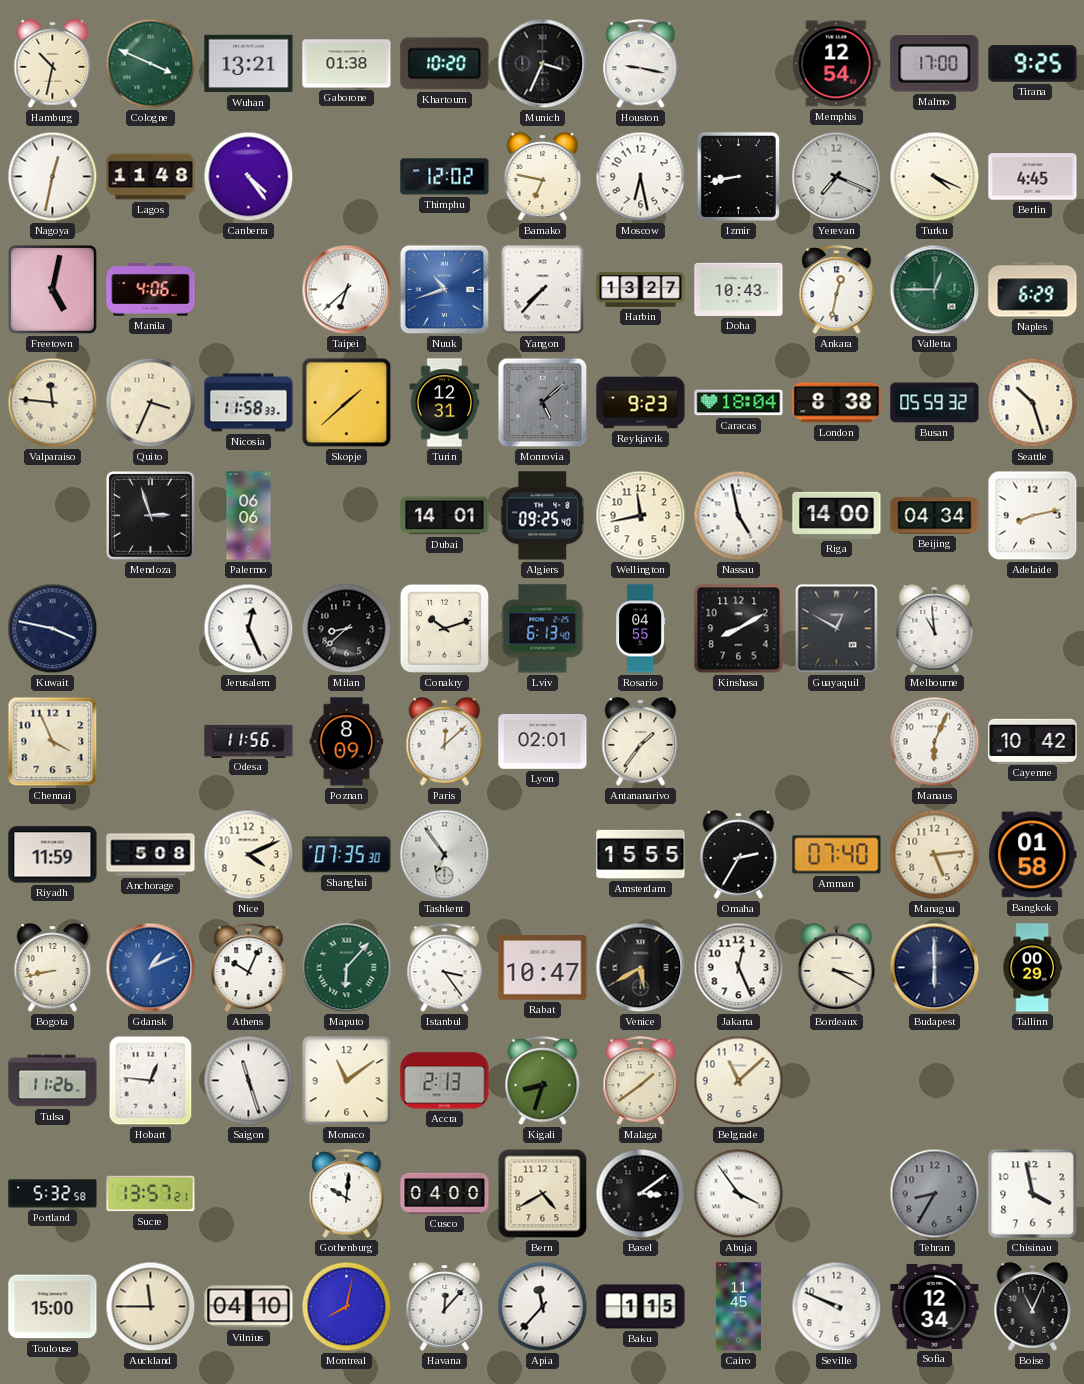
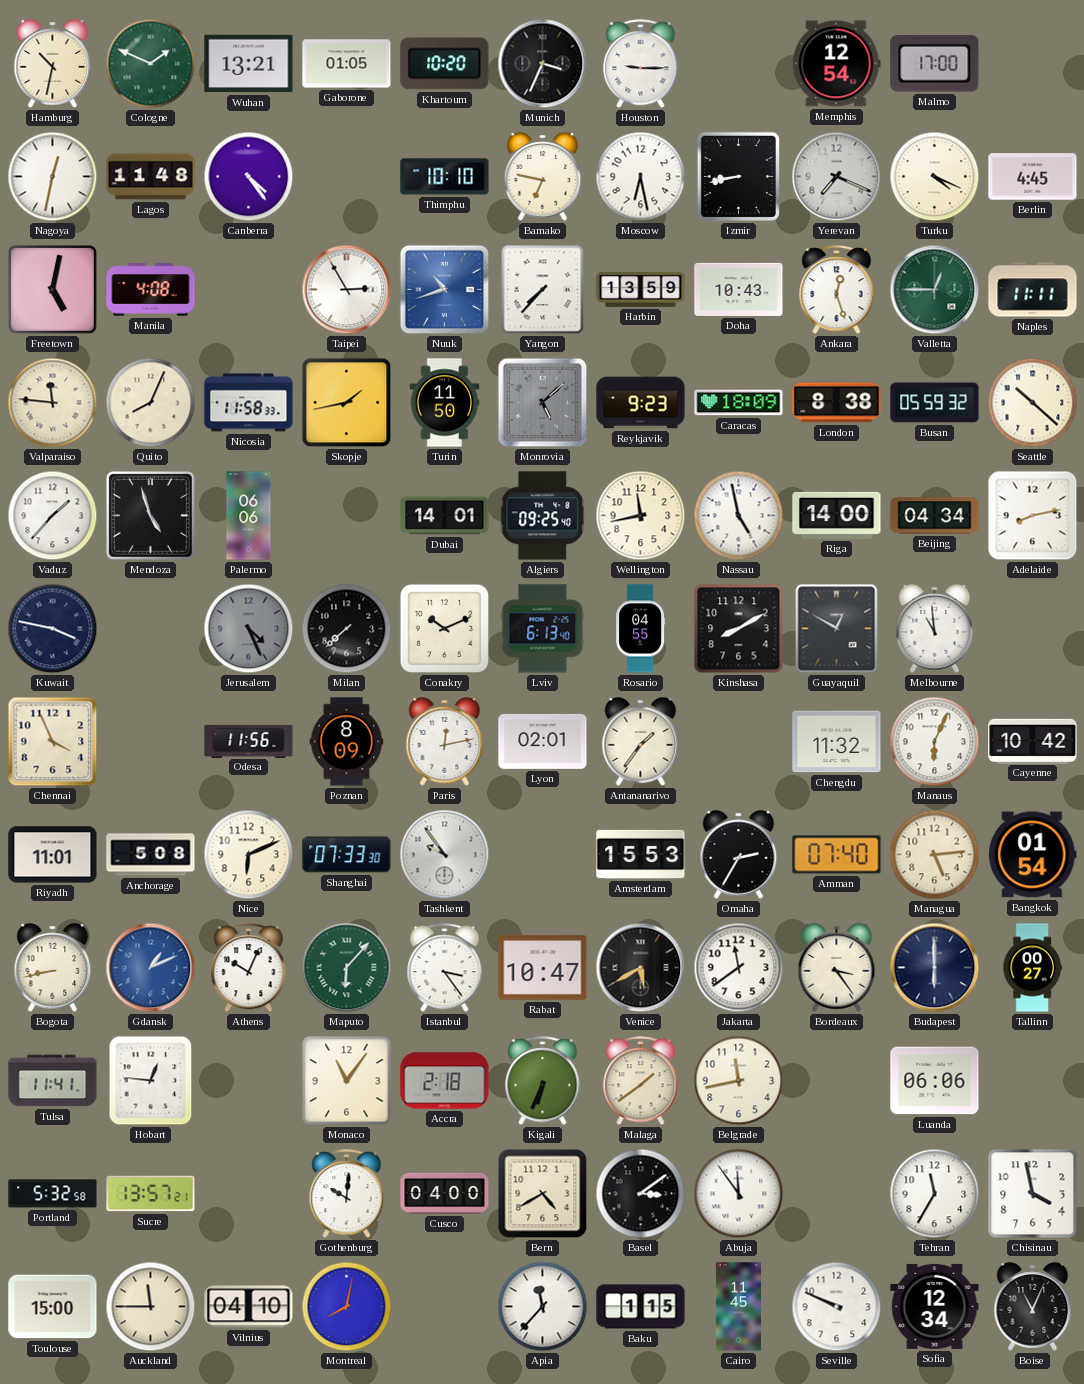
Cologne: 3:49 -> 1:49
Gaborone: 01:38 -> 01:05
Houston: 9:17 -> 9:15
Tirana: 9:25 -> none
Thimphu: 12:02 -> 10:10
Manila: 4:06 -> 4:08
Taipei: 6:38 -> 2:55
Harbin: 13:27 -> 13:59
Ankara: 12:32 -> 12:27
Naples: 6:29 -> 11:11
Quito: 3:34 -> 8:04
Skopje: 1:38 -> 1:43
Turin: 12:31 -> 11:50
Caracas: 18:04 -> 18:09
Seattle: 10:27 -> 10:22
Vaduz: none -> 1:37
Mendoza: 2:57 -> 4:57
Jerusalem: 12:26 -> 4:26
Jerusalem dial: white -> grey
Milan: 8:38 -> 7:38
Conakry: 10:12 -> 10:11
Paris: 12:08 -> 12:13
Chengdu: none -> 11:32
Riyadh: 11:59 -> 11:01
Nice: 4:11 -> 6:11
Shanghai: 07:35 -> 07:33
Tashkent: 6:54 -> 9:54
Amsterdam: 15:55 -> 15:53
Bangkok: 01:58 -> 01:54
Jakarta: 12:26 -> 11:39
Bordeaux: 3:20 -> 3:24
Tallinn: 00:29 -> 00:27
Tulsa: 11:26 -> 11:41
Saigon: 11:27 -> none
Monaco: 11:09 -> 11:06
Accra: 2:13 -> 2:18
Kigali: 8:33 -> 6:34
Belgrade: 11:08 -> 11:43
Luanda: none -> 06:06
Abuja: 3:54 -> 11:54
Tehran: 8:35 -> 11:35
Tehran dial: grey -> white
Havana: 12:07 -> none
